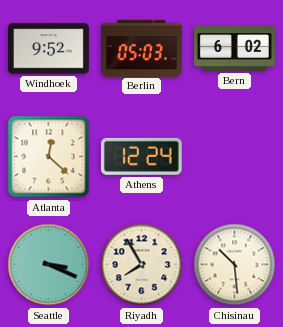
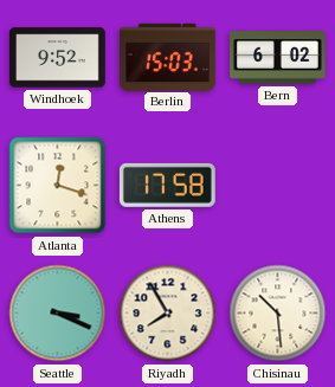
Berlin: 05:03 -> 15:03
Atlanta: 12:22 -> 12:18
Athens: 12:24 -> 17:58
